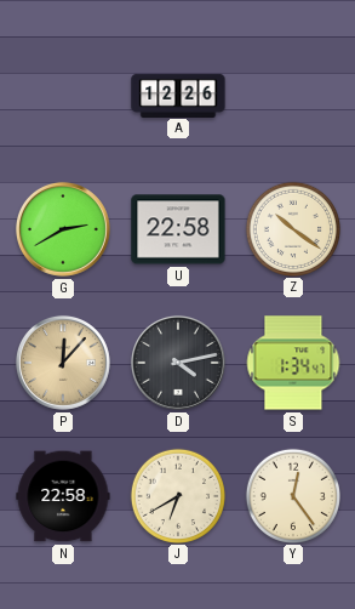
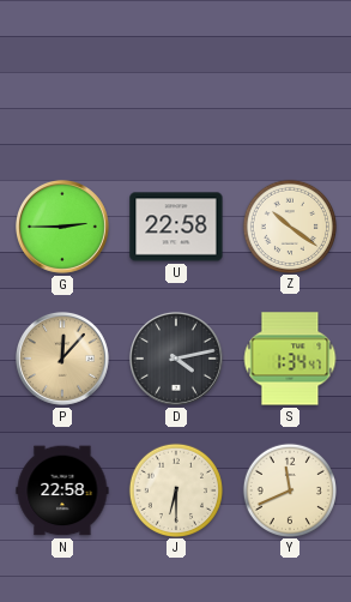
A: 12:26 -> none
G: 2:40 -> 2:45
J: 6:40 -> 6:30
Y: 12:24 -> 11:41
